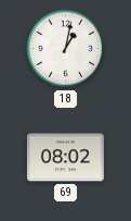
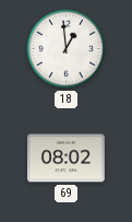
18: 1:02 -> 12:59
